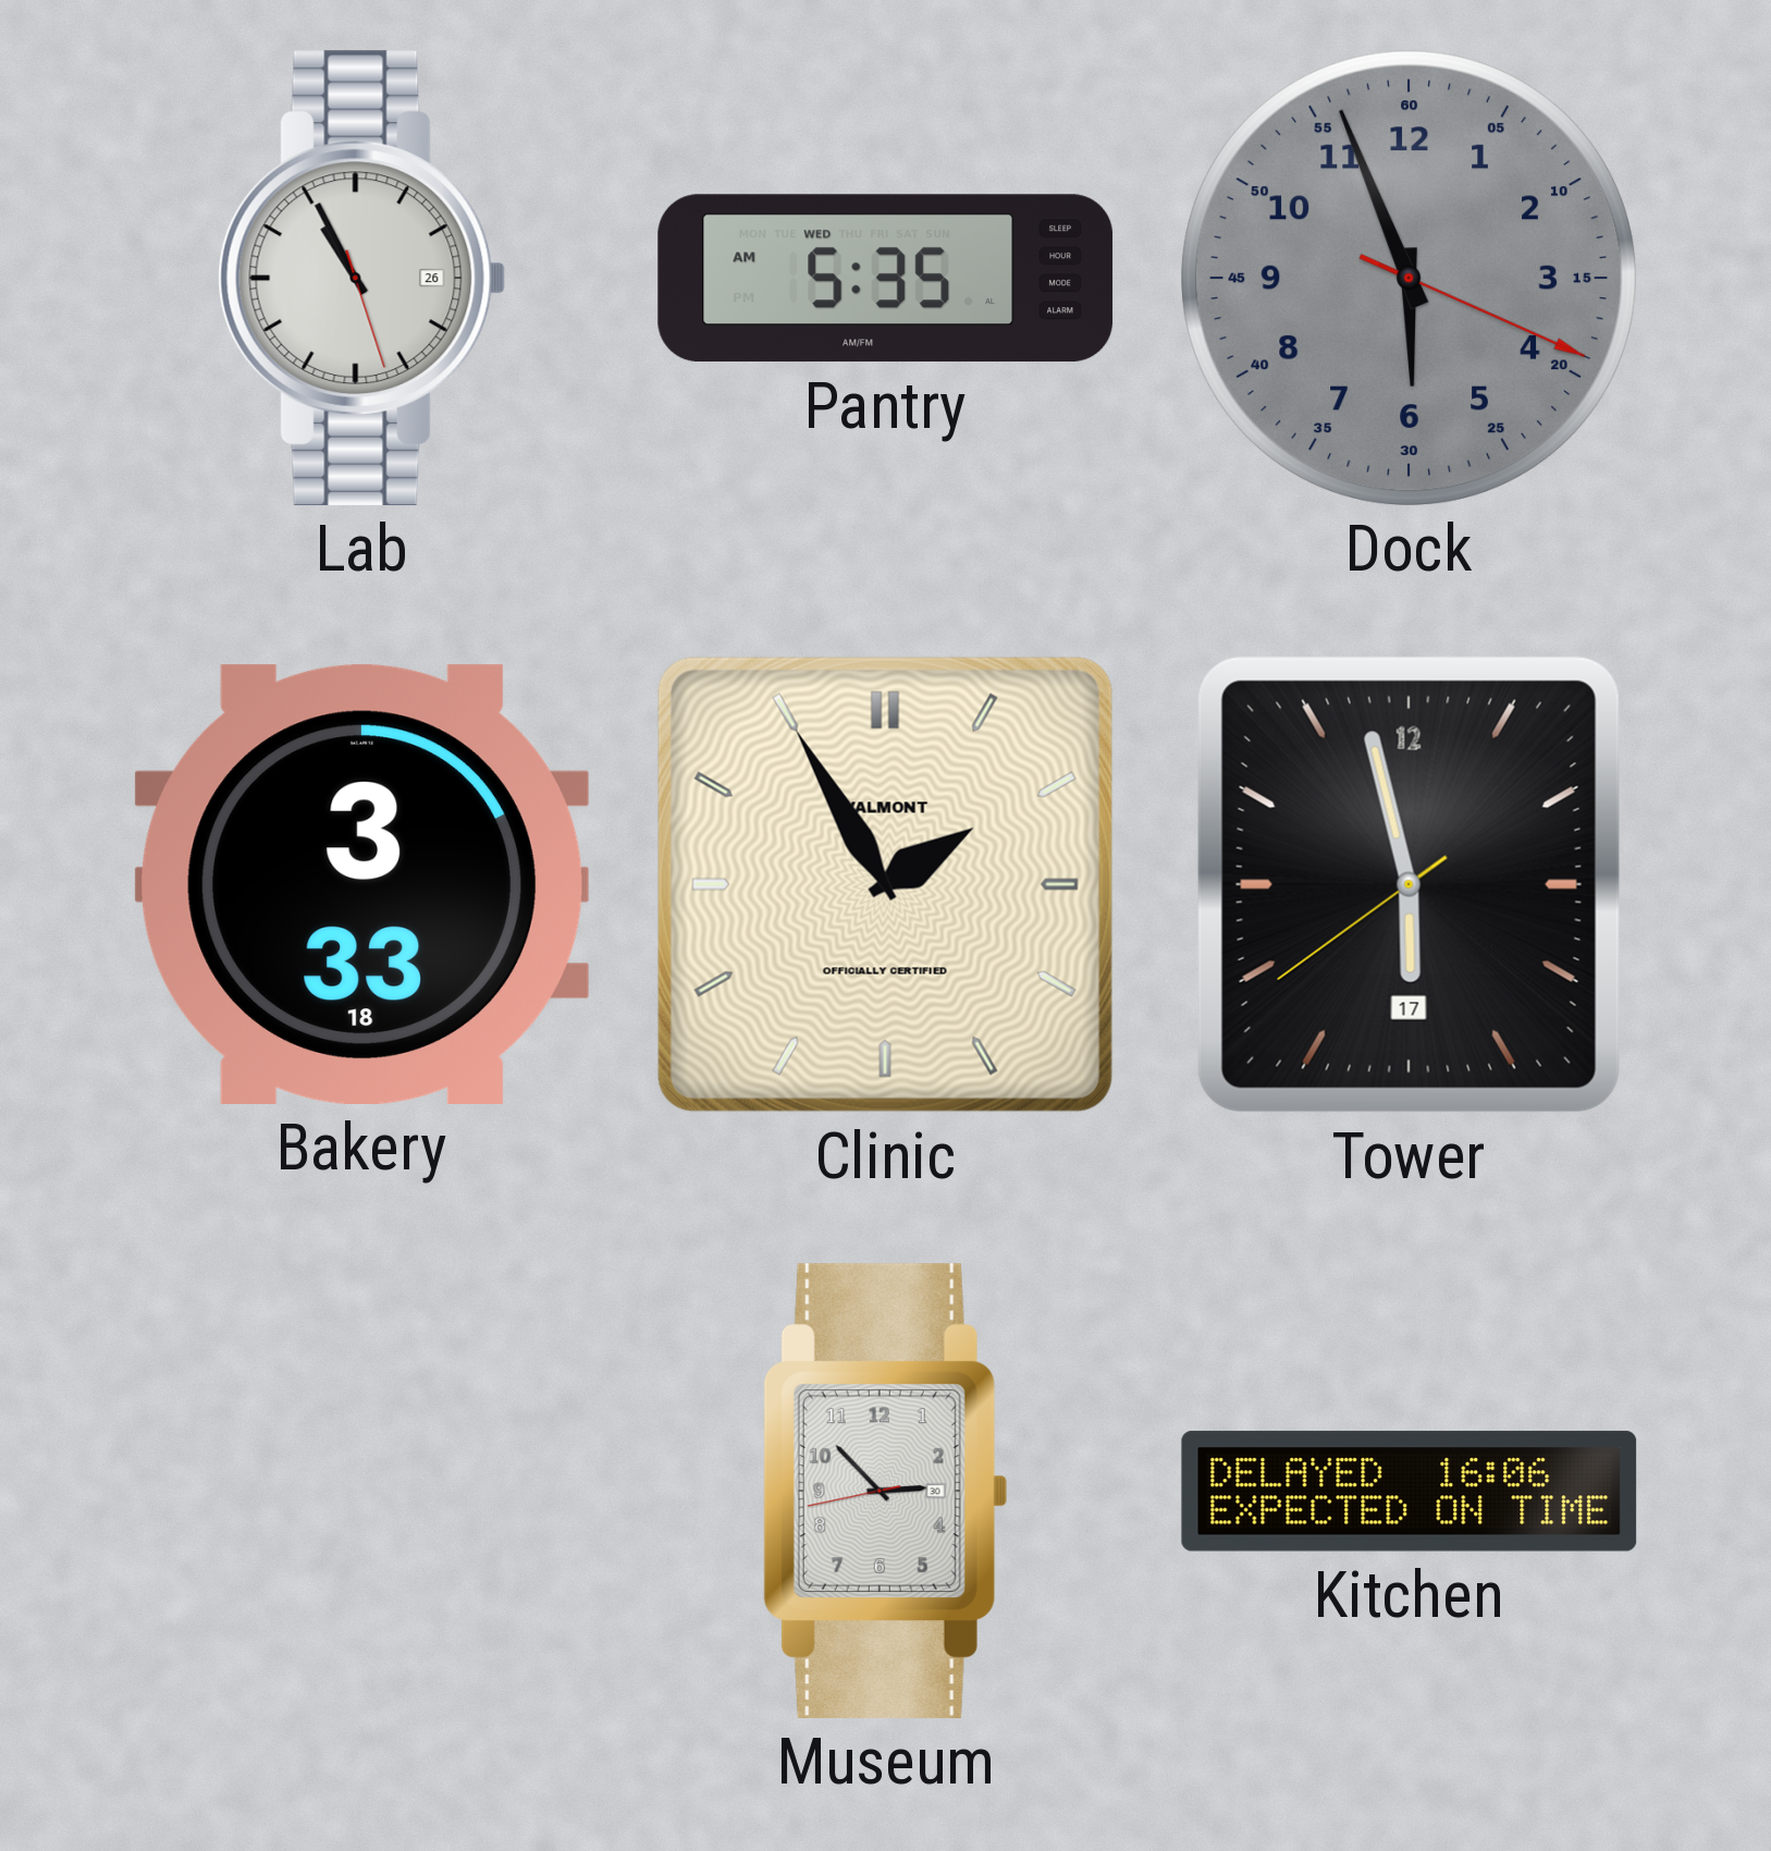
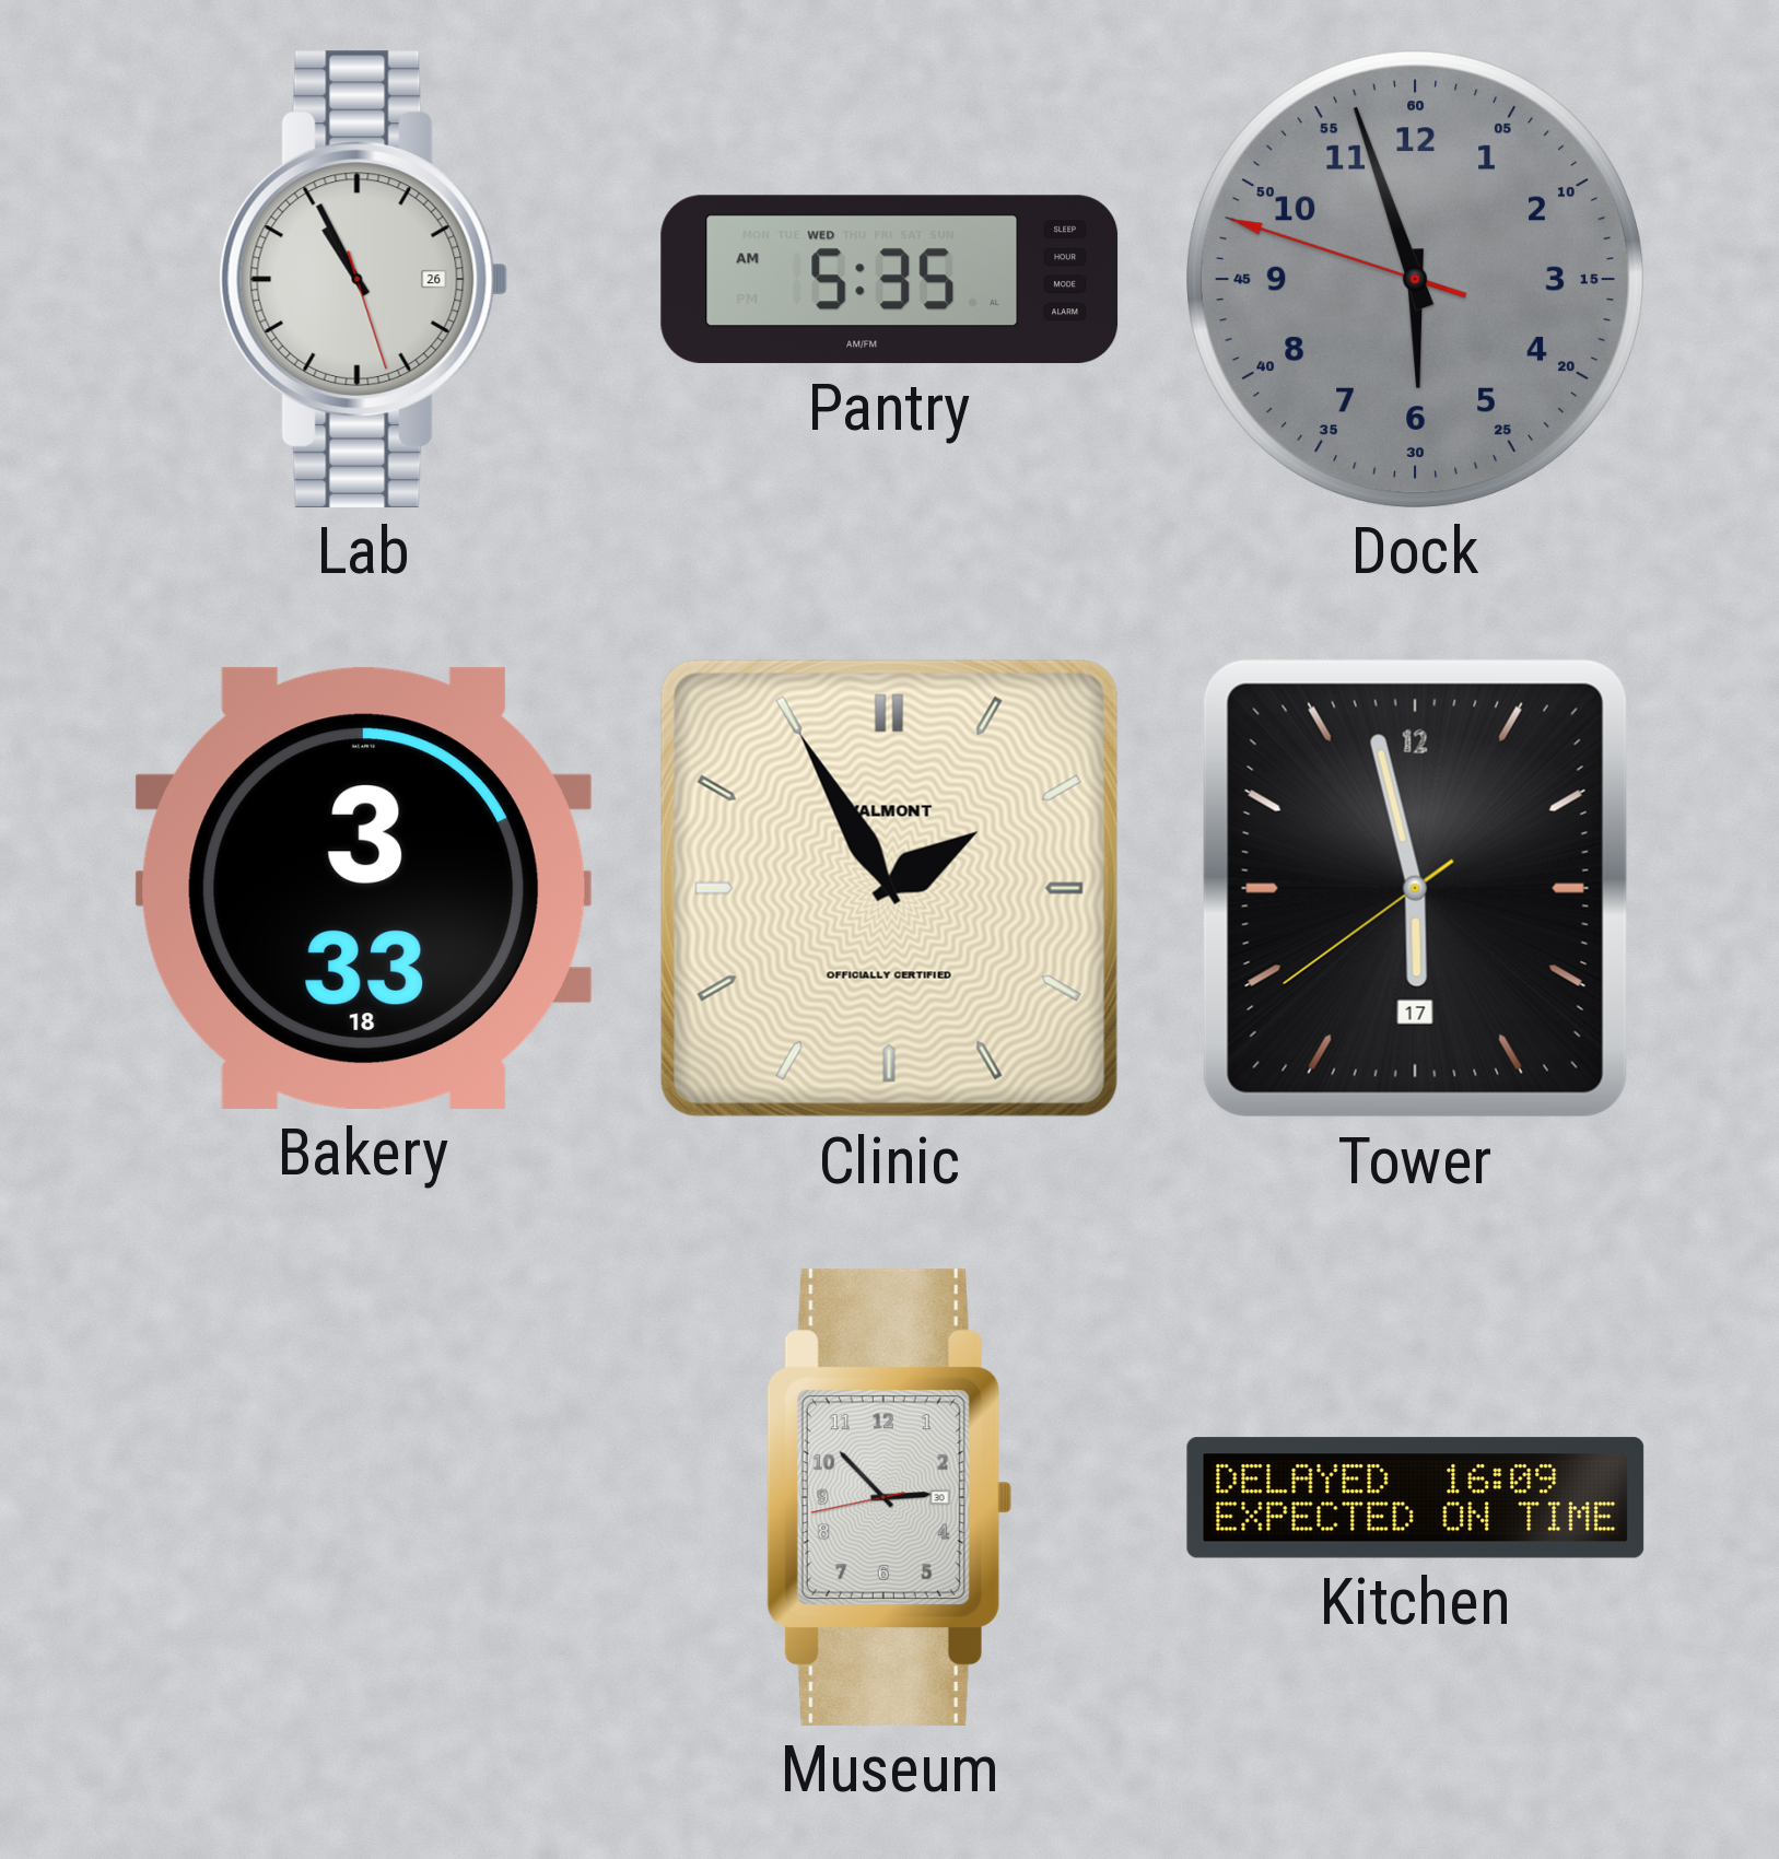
Dock: 5:56:19 -> 5:56:48
Kitchen: 16:06 -> 16:09
